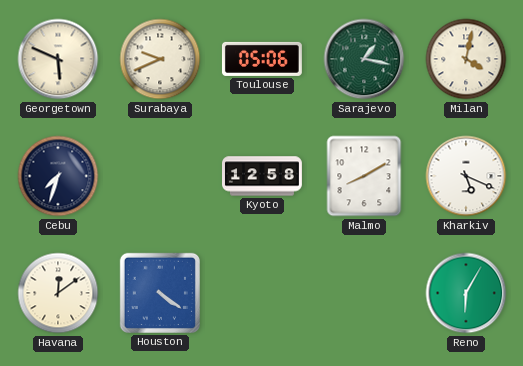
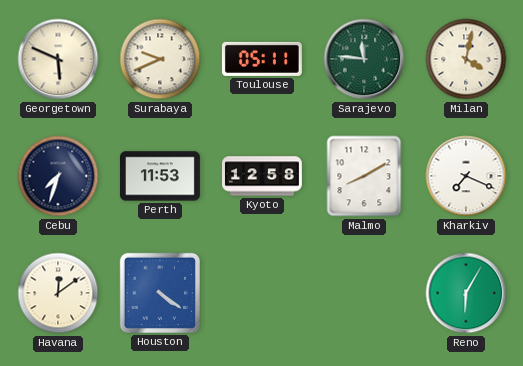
Toulouse: 05:06 -> 05:11
Sarajevo: 1:17 -> 11:46
Perth: none -> 11:53
Kharkiv: 5:19 -> 7:19
